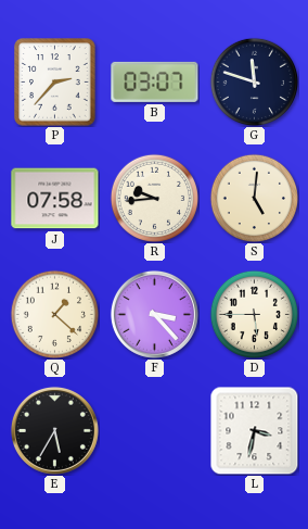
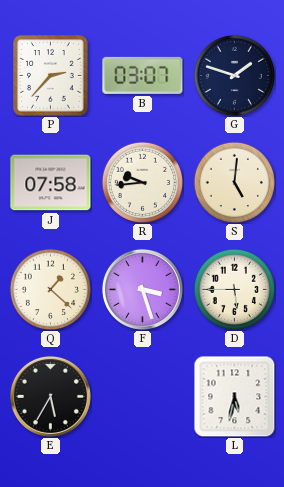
G: 11:48 -> 1:48
F: 3:23 -> 3:27
L: 3:32 -> 5:32
